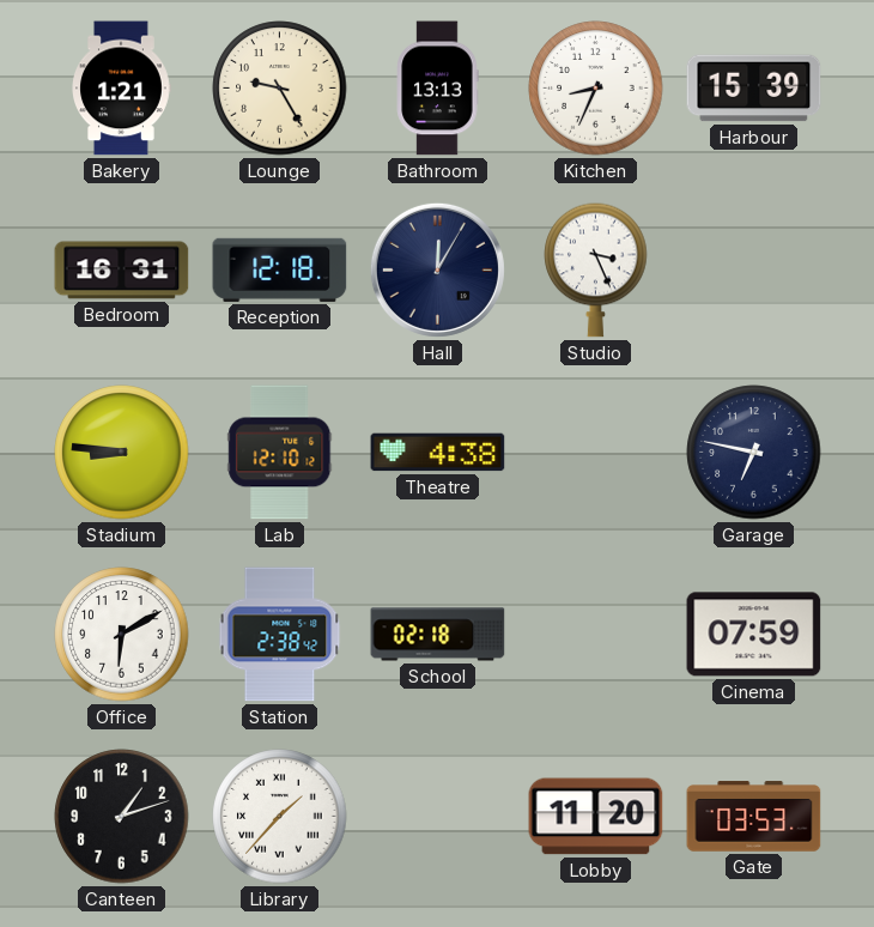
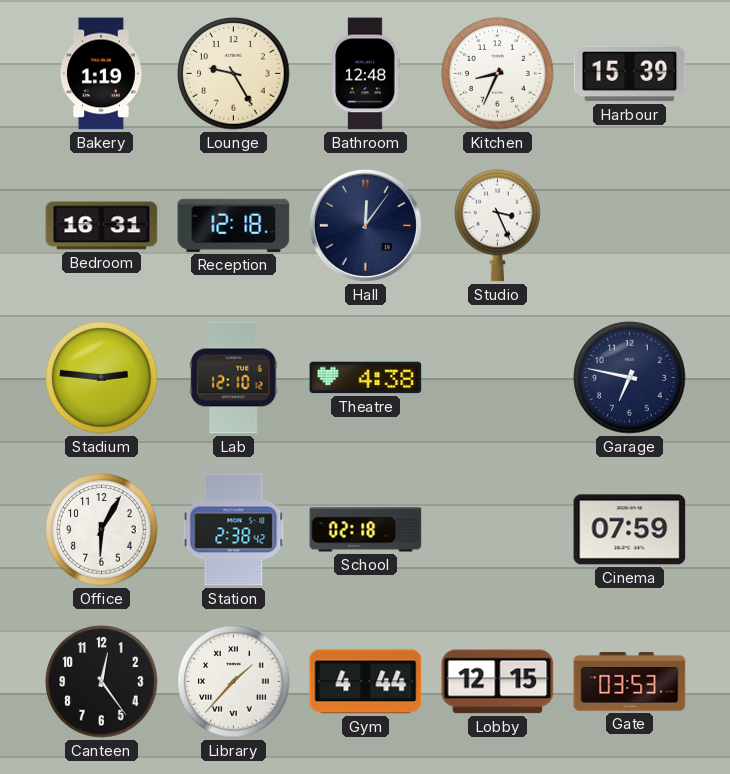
Bakery: 1:21 -> 1:19
Bathroom: 13:13 -> 12:48
Hall: 12:05 -> 12:06
Stadium: 8:46 -> 2:46
Office: 6:10 -> 6:05
Canteen: 1:12 -> 12:24
Gym: none -> 4:44
Lobby: 11:20 -> 12:15
